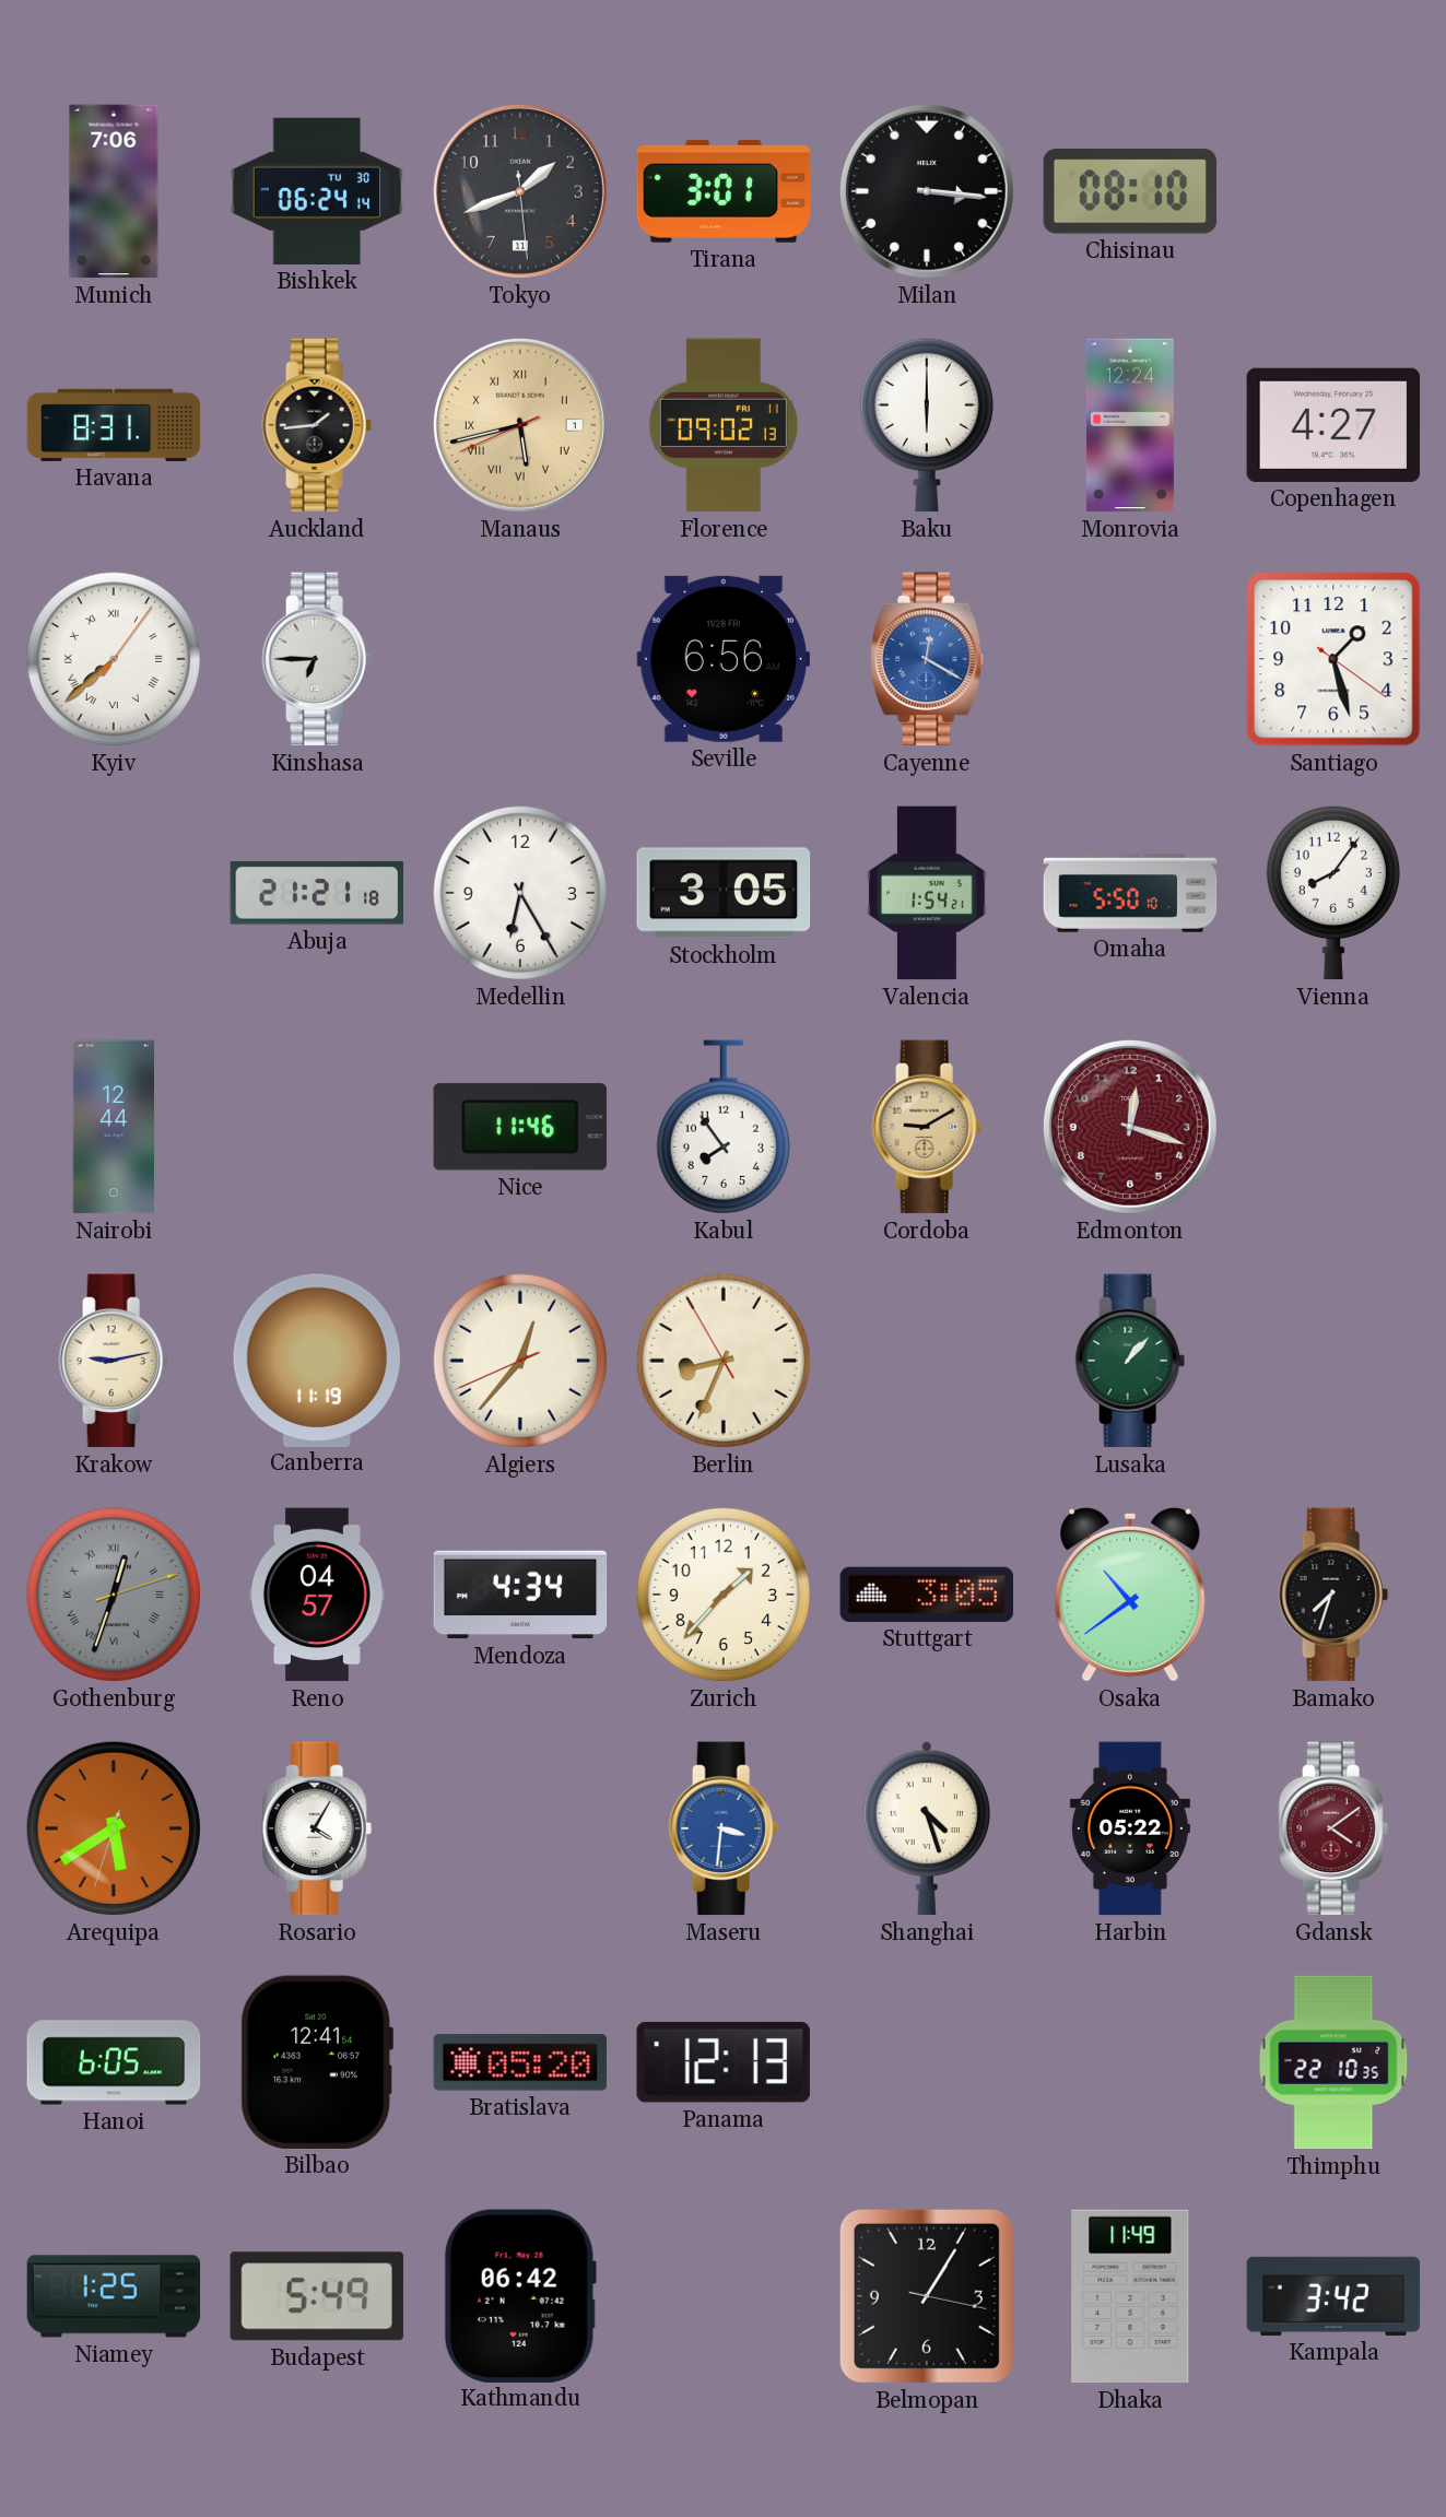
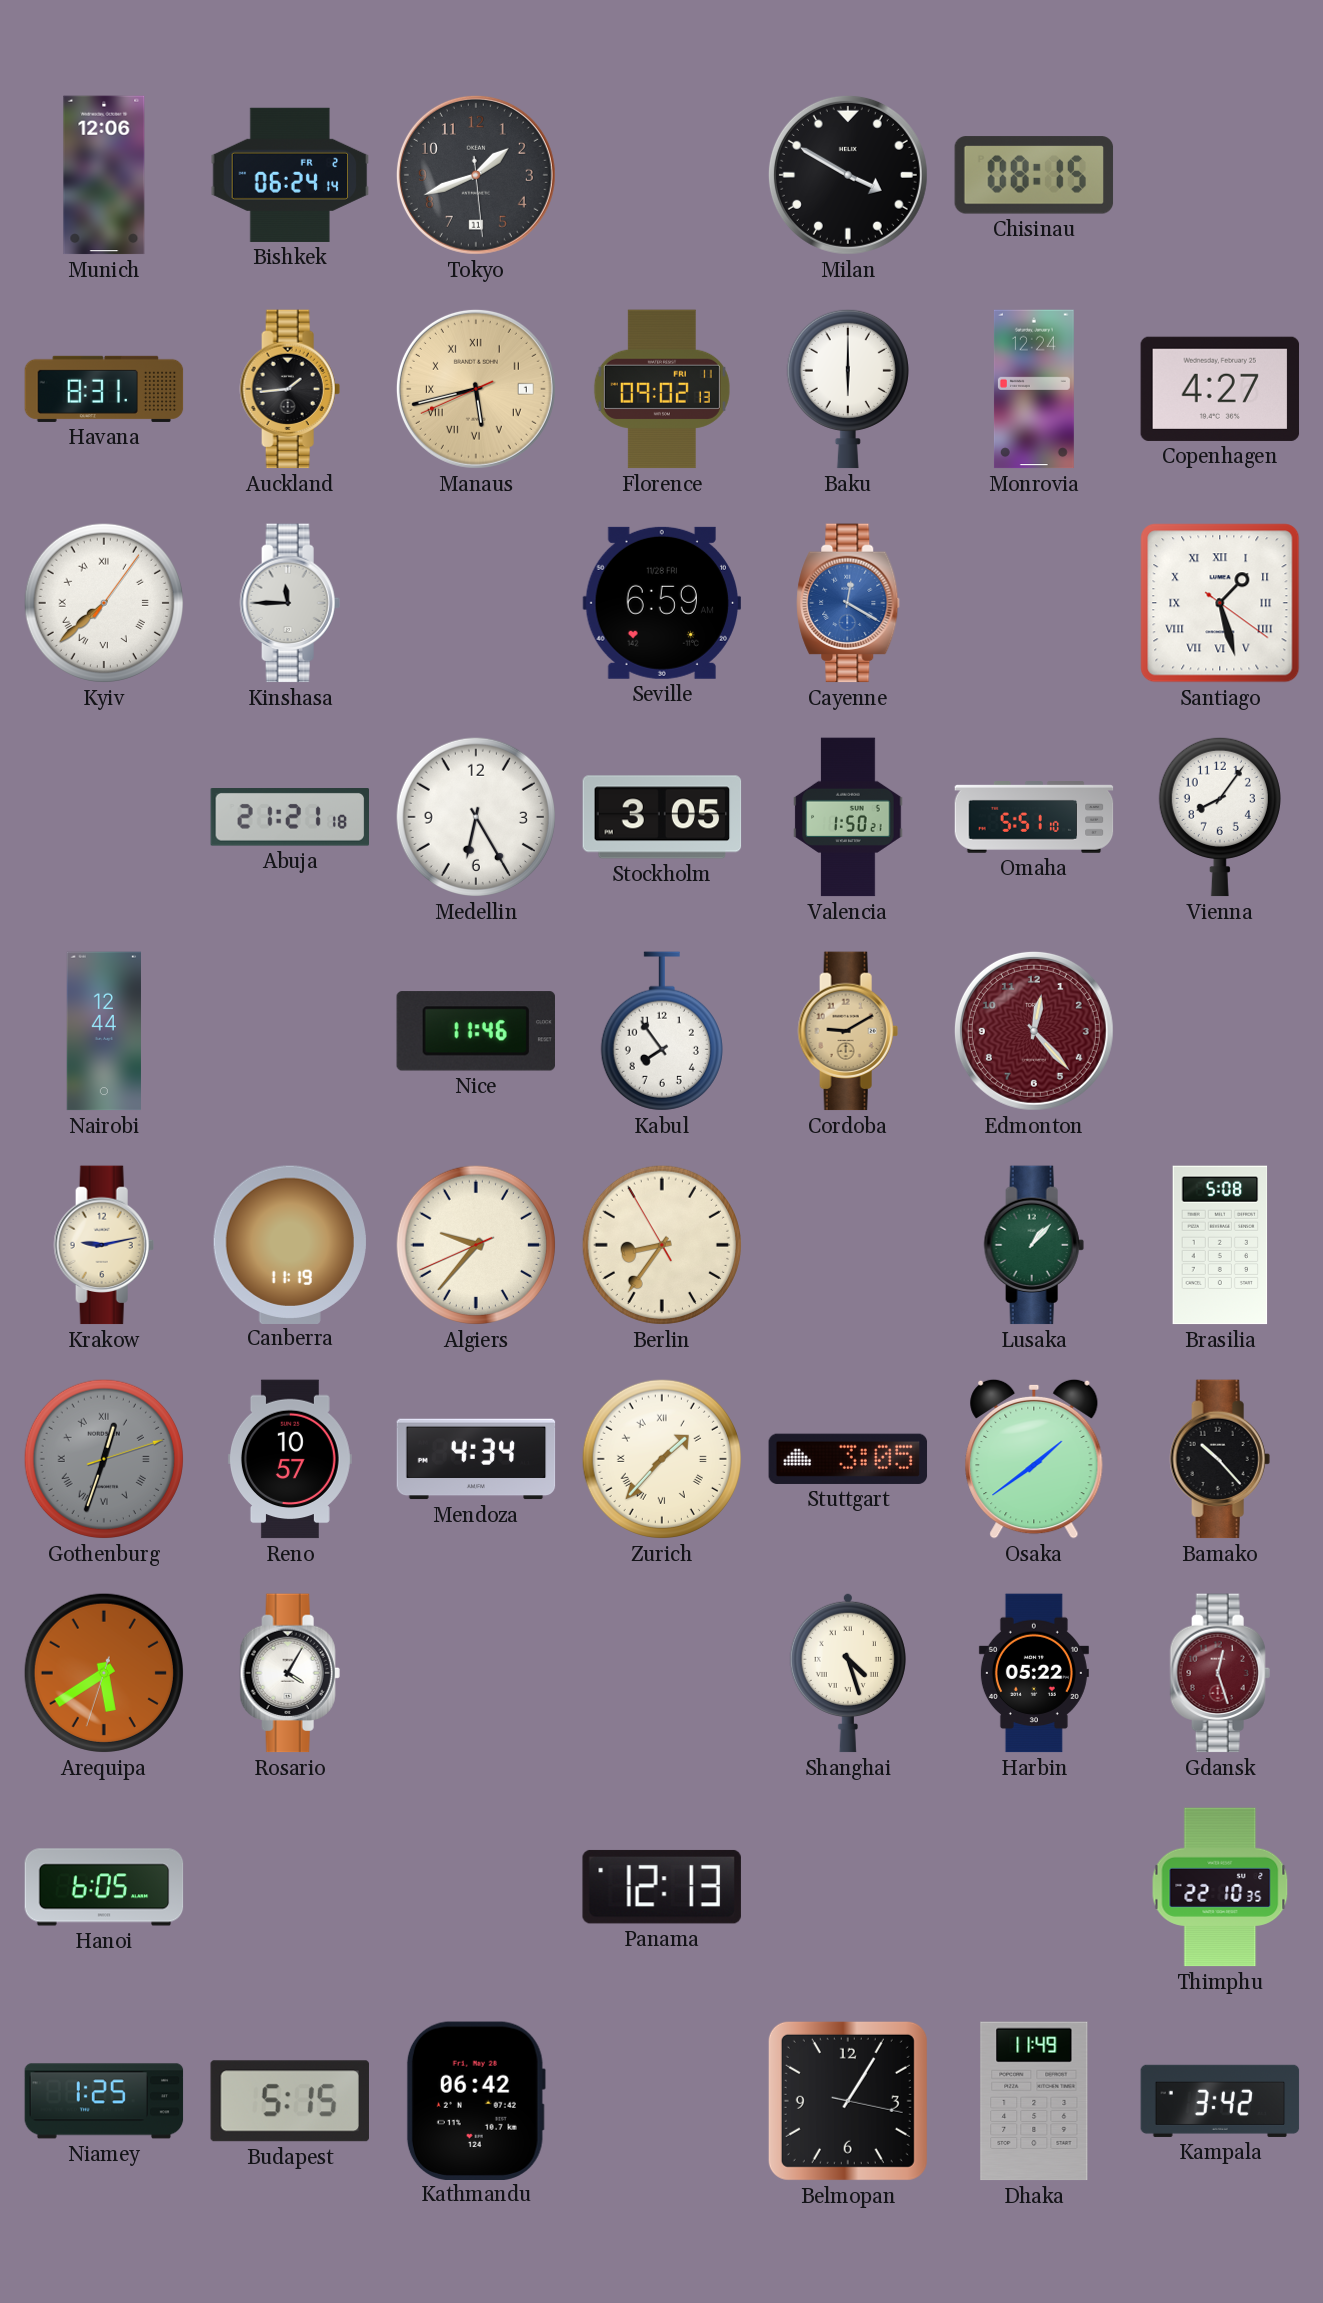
Munich: 7:06 -> 12:06
Bishkek date: TU 30 -> FR 2
Tirana: 3:01 -> none
Milan: 3:16 -> 3:50
Chisinau: 08:10 -> 08:15
Kinshasa: 6:45 -> 11:45
Seville: 6:56 -> 6:59
Santiago numerals: Arabic -> Roman
Valencia: 1:54 -> 1:50
Omaha: 5:50 -> 5:51
Edmonton: 12:18 -> 12:23
Algiers: 12:36 -> 9:36
Berlin: 8:33 -> 8:35
Brasilia: none -> 5:08
Reno: 04:57 -> 10:57
Zurich numerals: Arabic -> Roman
Osaka: 10:39 -> 1:39
Bamako: 7:33 -> 10:23
Maseru: 3:31 -> none
Gdansk: 4:09 -> 12:27
Bilbao: 12:41 -> none
Bratislava: 05:20 -> none
Budapest: 5:49 -> 5:15
